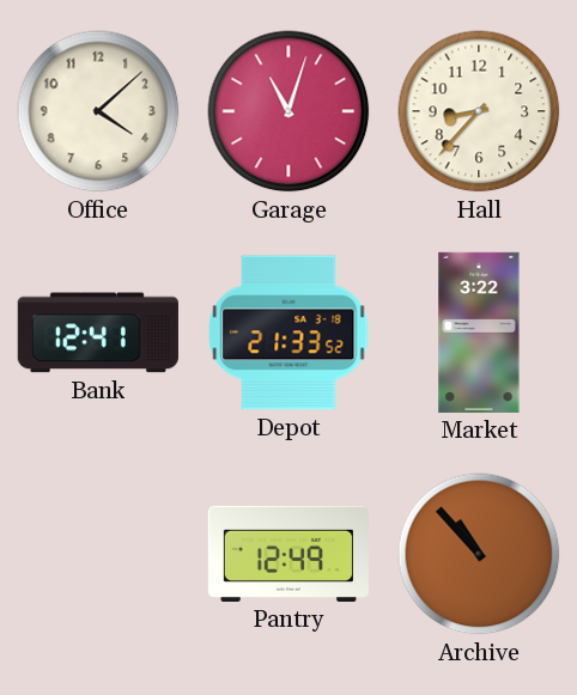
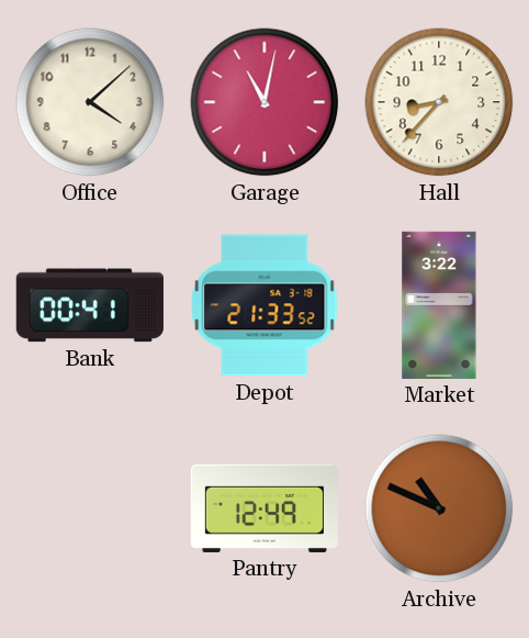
Garage: 11:03 -> 11:02
Bank: 12:41 -> 00:41
Archive: 10:53 -> 10:49
